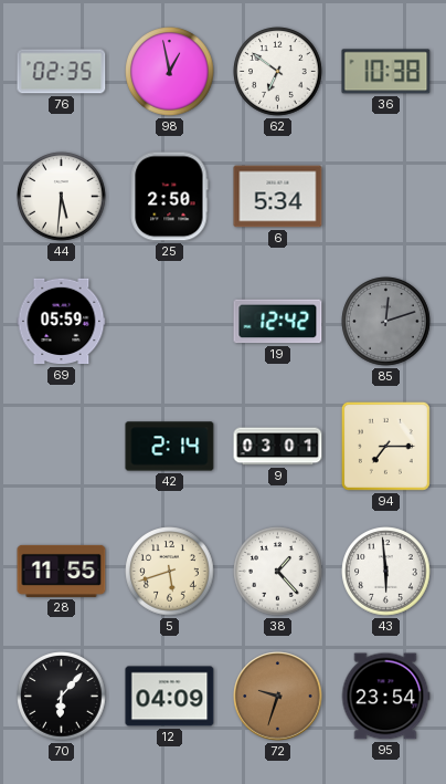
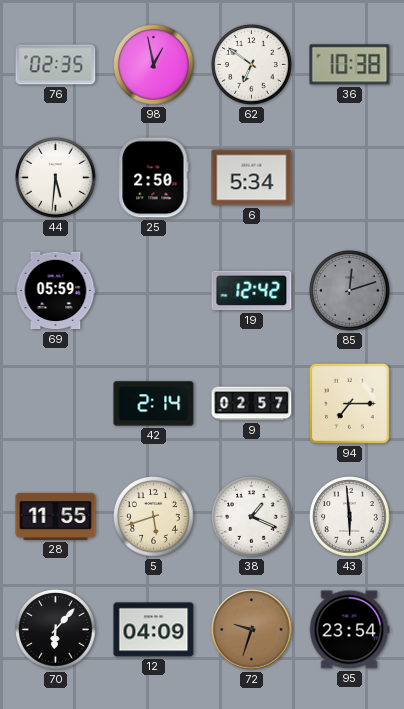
9: 03:01 -> 02:57
38: 1:23 -> 1:19
